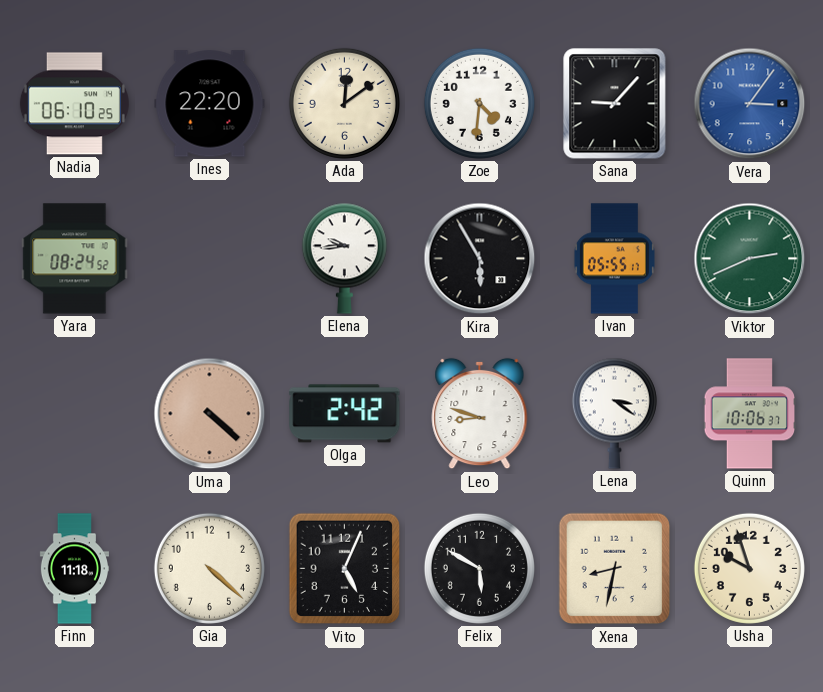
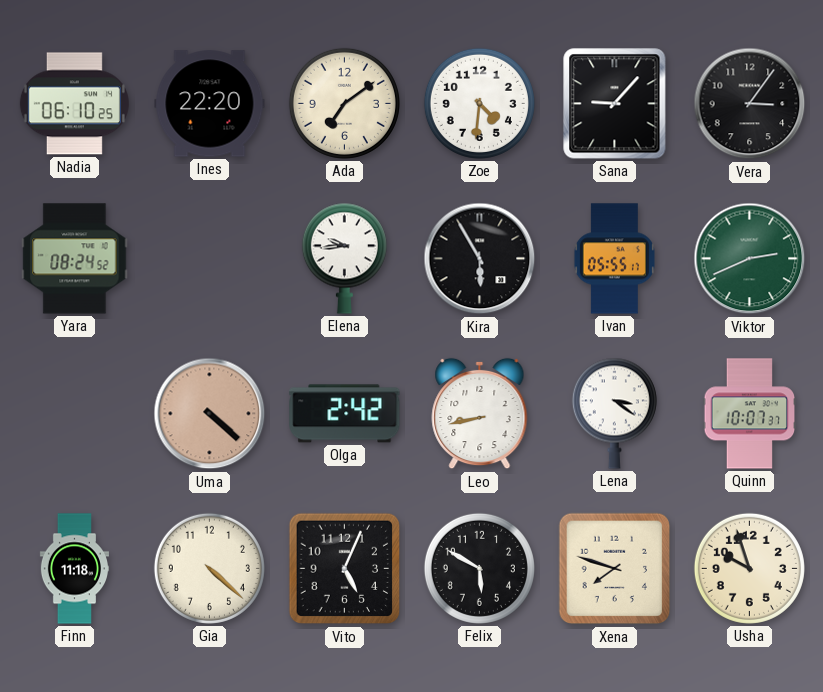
Ada: 12:09 -> 7:09
Vera dial: blue -> black
Leo: 8:48 -> 8:43
Quinn: 10:06 -> 10:07
Xena: 8:32 -> 7:48
